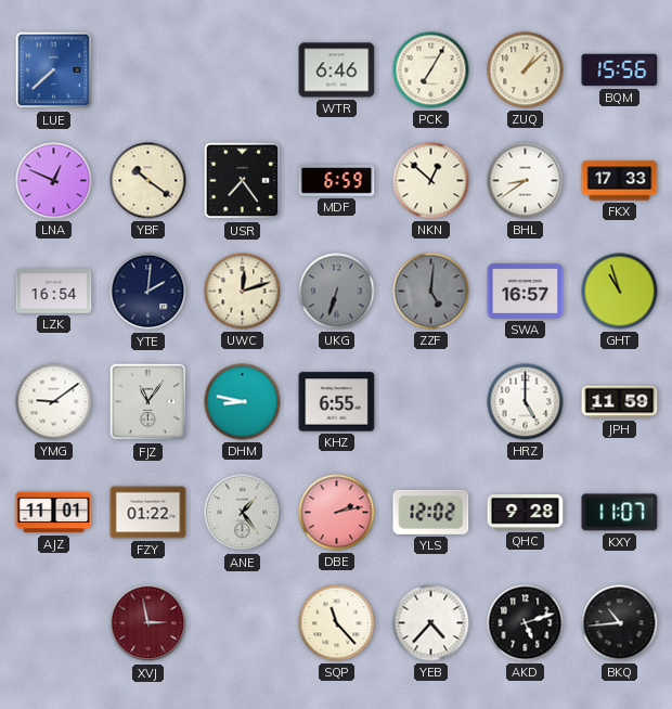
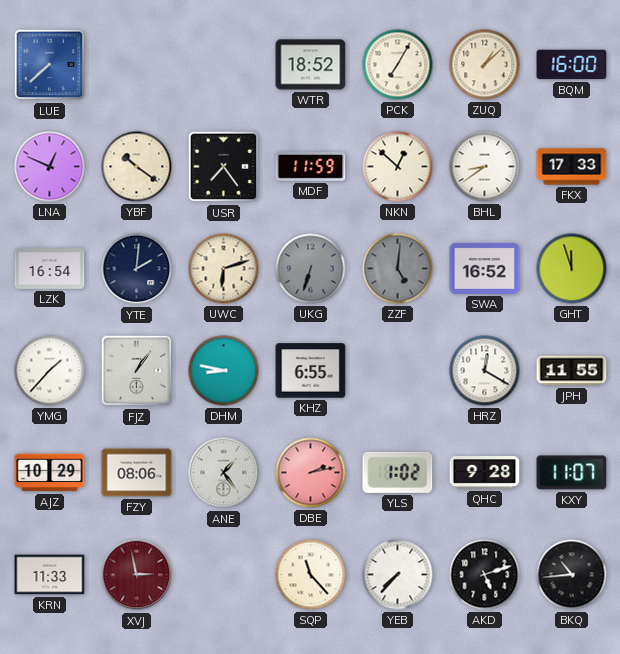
WTR: 6:46 -> 18:52
BQM: 15:56 -> 16:00
MDF: 6:59 -> 11:59
UWC: 12:12 -> 6:12
SWA: 16:57 -> 16:52
GHT: 10:57 -> 11:57
YMG: 9:09 -> 1:37
FJZ: 11:06 -> 1:06
HRZ: 5:00 -> 12:20
JPH: 11:59 -> 11:55
AJZ: 11:01 -> 10:29
FZY: 01:22 -> 08:06
YLS: 12:02 -> 1:02
KRN: none -> 11:33
YEB: 4:37 -> 7:37
